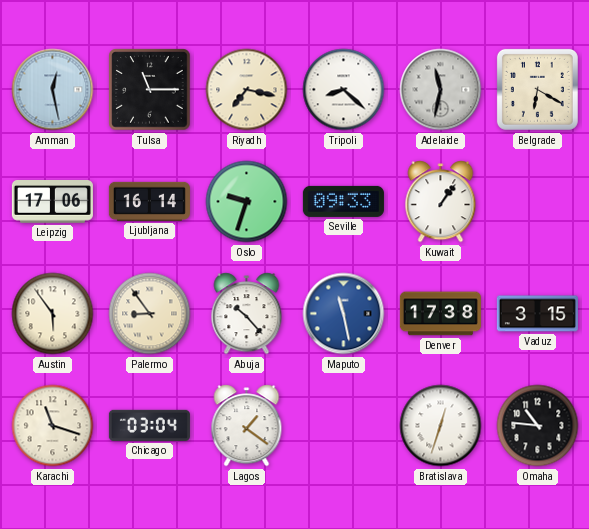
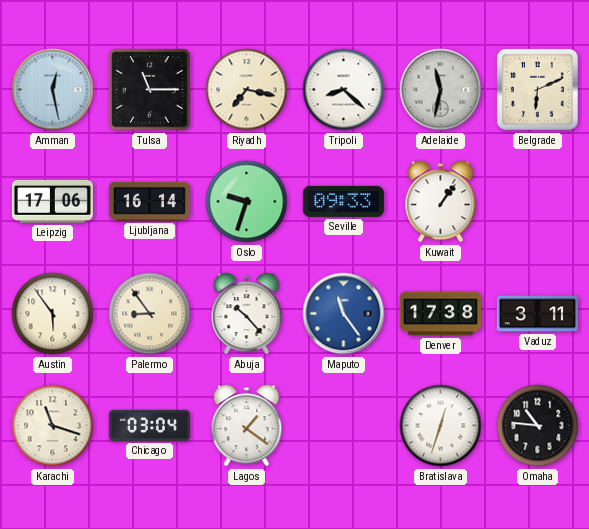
Belgrade: 6:20 -> 6:11
Maputo: 11:28 -> 11:24
Vaduz: 3:15 -> 3:11
